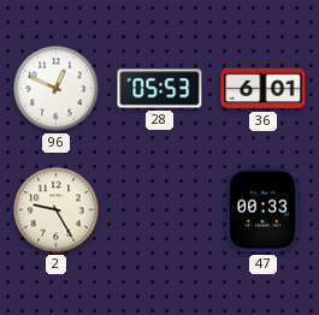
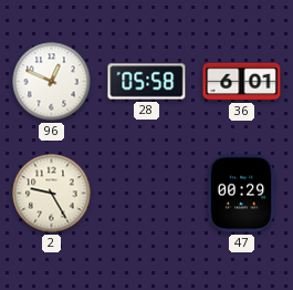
28: 05:53 -> 05:58
47: 00:33 -> 00:29
